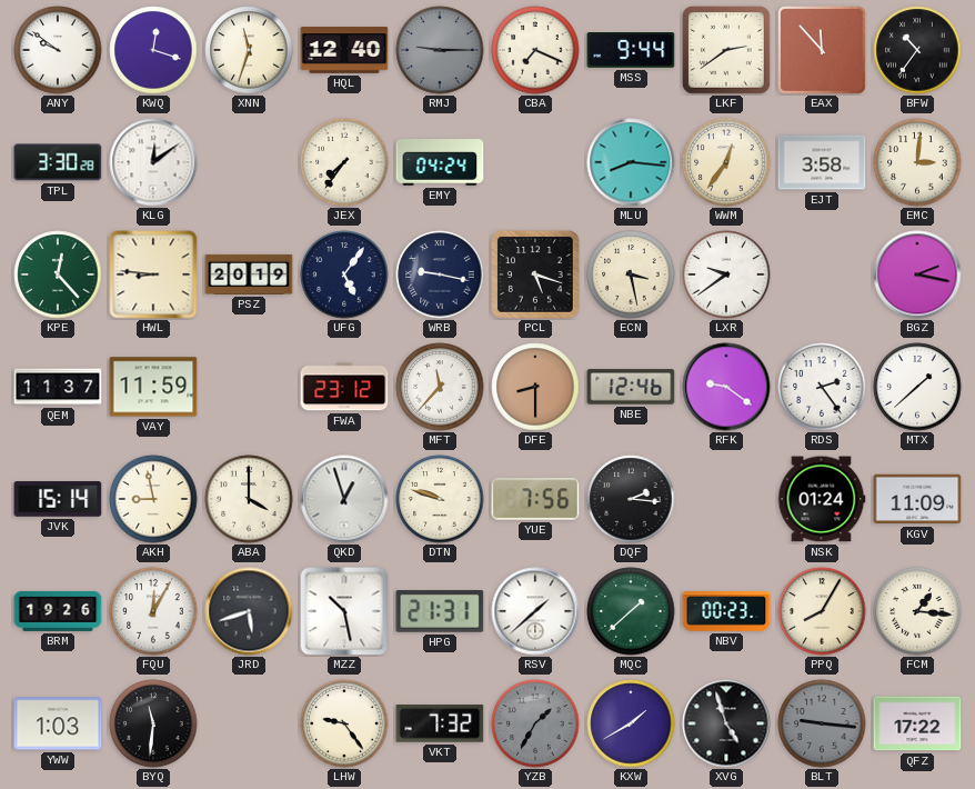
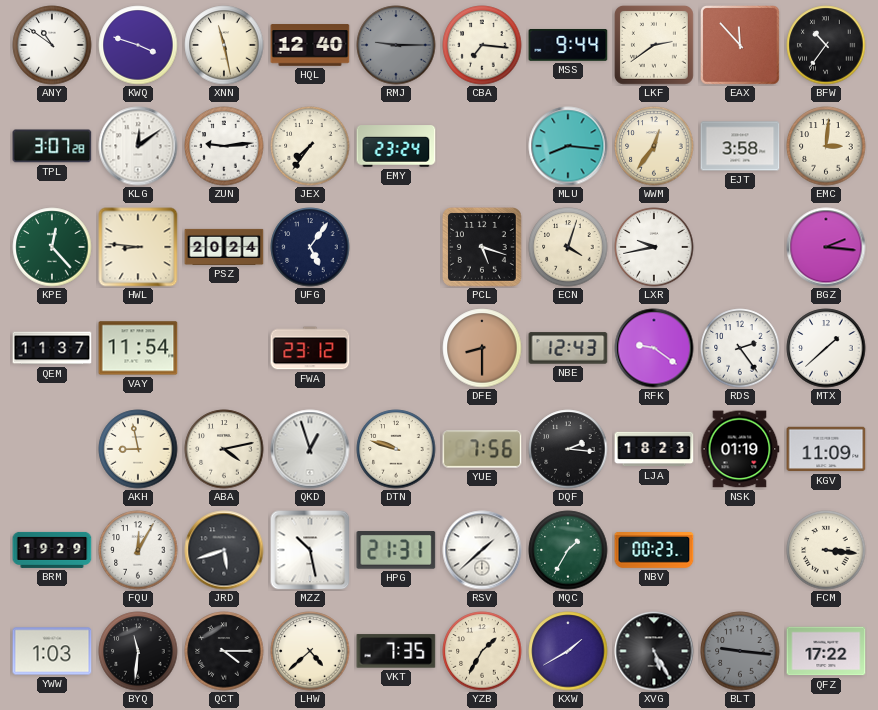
ANY: 9:51 -> 10:51
KWQ: 12:18 -> 3:48
XNN: 11:33 -> 11:28
CBA: 7:19 -> 7:16
TPL: 3:30 -> 3:07
ZUN: none -> 9:14
EMY: 04:24 -> 23:24
PSZ: 20:19 -> 20:24
WRB: 9:17 -> none
ECN: 3:28 -> 4:03
LXR: 9:39 -> 9:43
BGZ: 2:17 -> 2:16
VAY: 11:59 -> 11:54
MFT: 11:37 -> none
NBE: 12:46 -> 12:43
JVK: 15:14 -> none
ABA: 4:00 -> 4:13
LJA: none -> 18:23
NSK: 01:24 -> 01:19
BRM: 19:26 -> 19:29
MQC: 1:38 -> 1:35
PPQ: 8:05 -> none
FCM: 1:16 -> 3:16
QCT: none -> 4:15
LHW: 9:24 -> 4:38
VKT: 7:32 -> 7:35
YZB dial: grey -> cream
XVG: 4:57 -> 5:25
